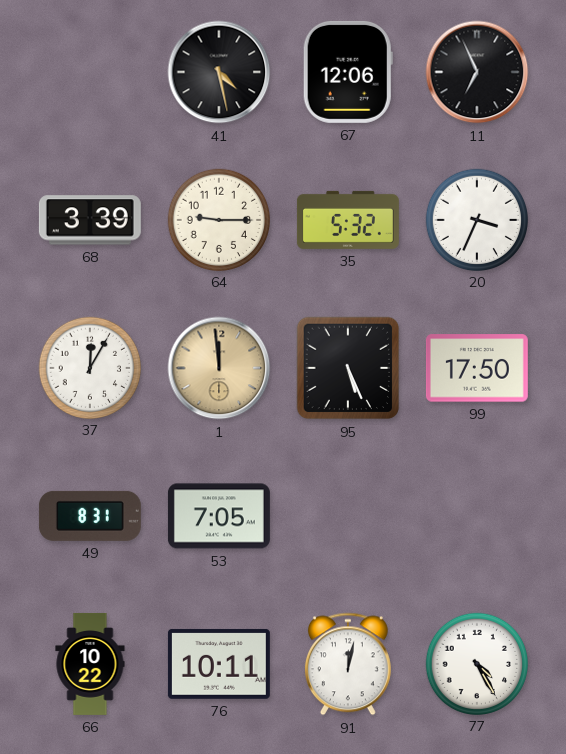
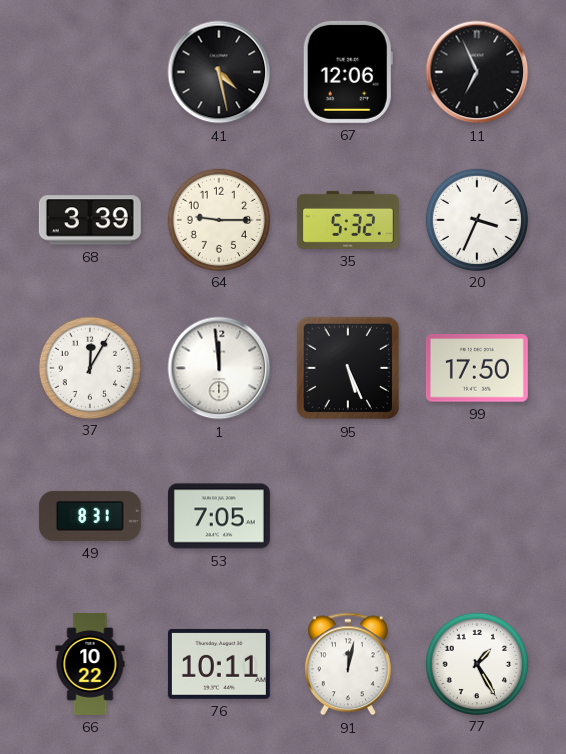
1 dial: champagne -> white
77: 4:25 -> 1:25
